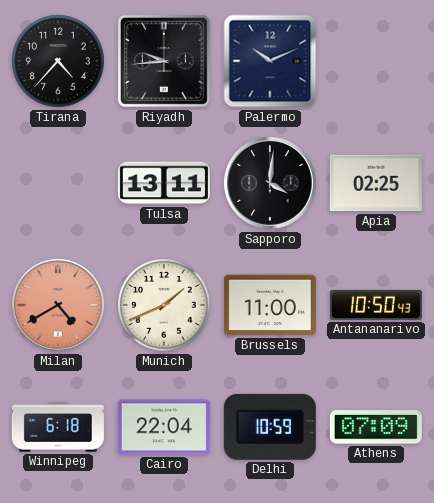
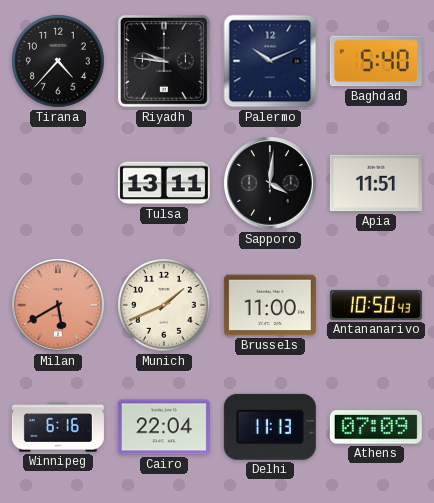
Riyadh: 9:44 -> 9:46
Baghdad: none -> 5:40
Apia: 02:25 -> 11:51
Milan: 4:40 -> 5:40
Winnipeg: 6:18 -> 6:16
Delhi: 10:59 -> 11:13
